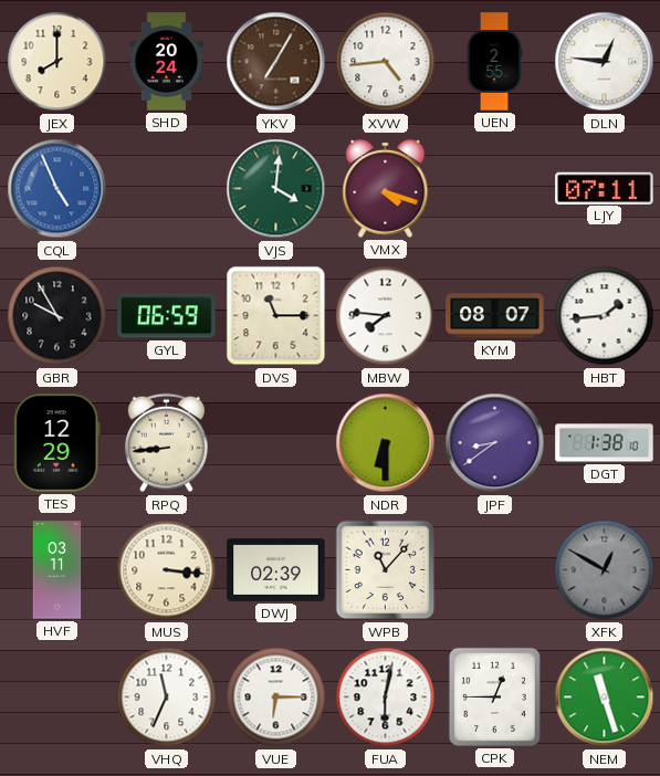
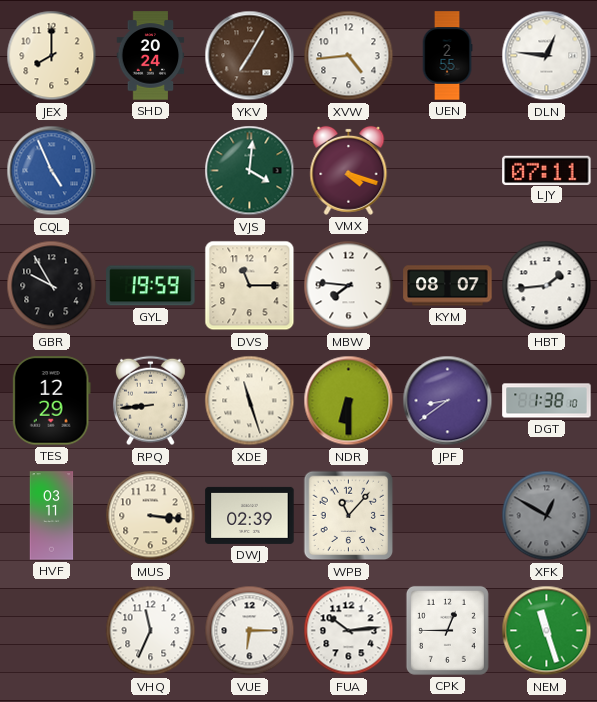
GYL: 06:59 -> 19:59
XDE: none -> 11:27
FUA: 6:02 -> 10:14
